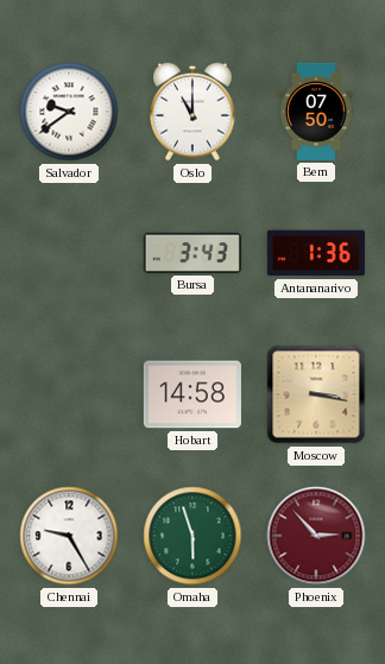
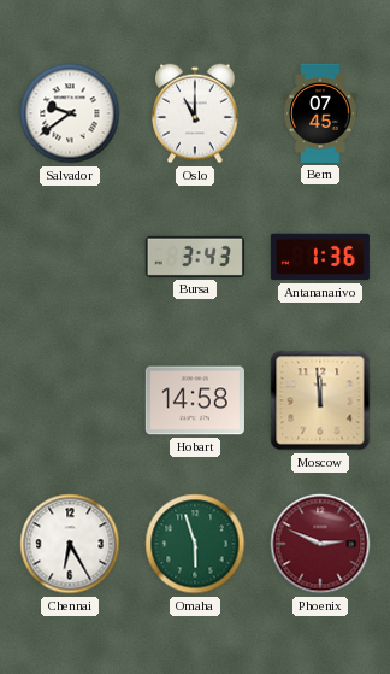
Bern: 07:50 -> 07:45
Moscow: 3:17 -> 11:59
Chennai: 9:25 -> 6:25
Phoenix: 2:53 -> 2:49
